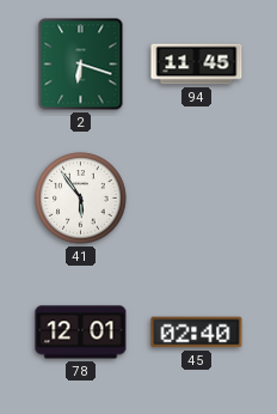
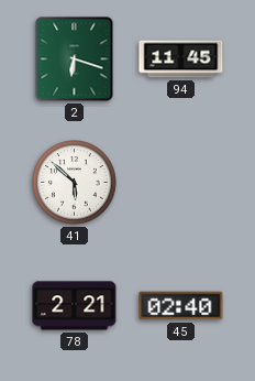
41: 5:54 -> 5:52
78: 12:01 -> 2:21
